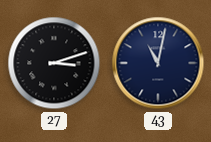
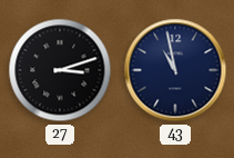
43: 11:02 -> 10:58
